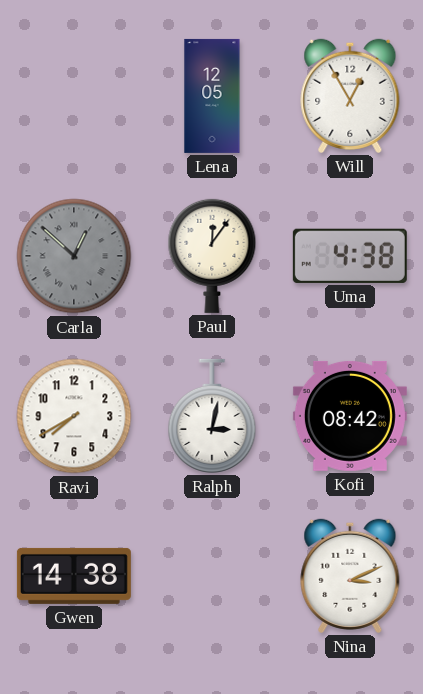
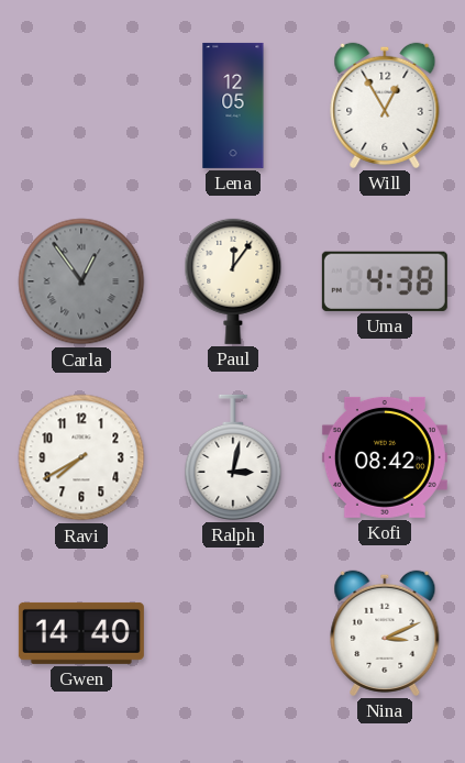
Carla: 12:52 -> 12:54
Gwen: 14:38 -> 14:40
